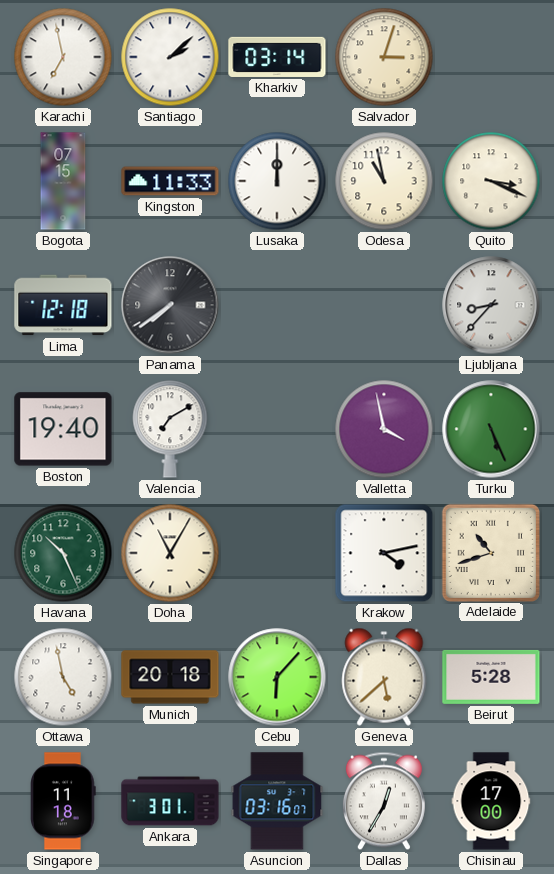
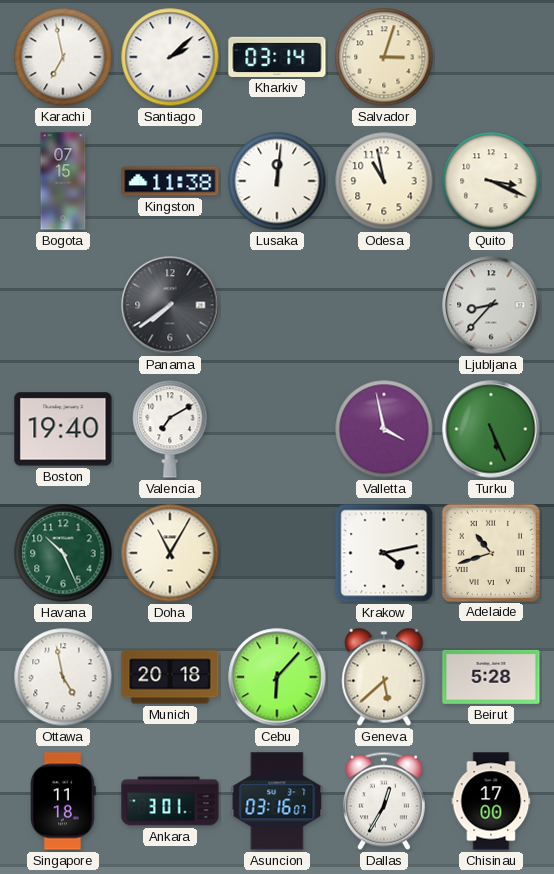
Kingston: 11:33 -> 11:38
Lusaka: 12:00 -> 12:01
Lima: 12:18 -> none
